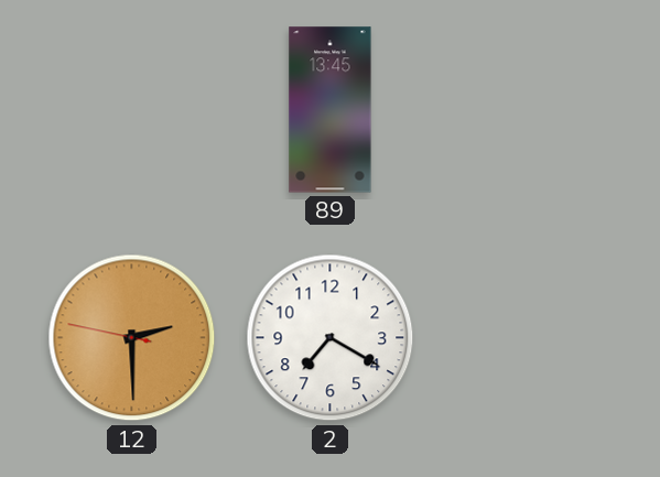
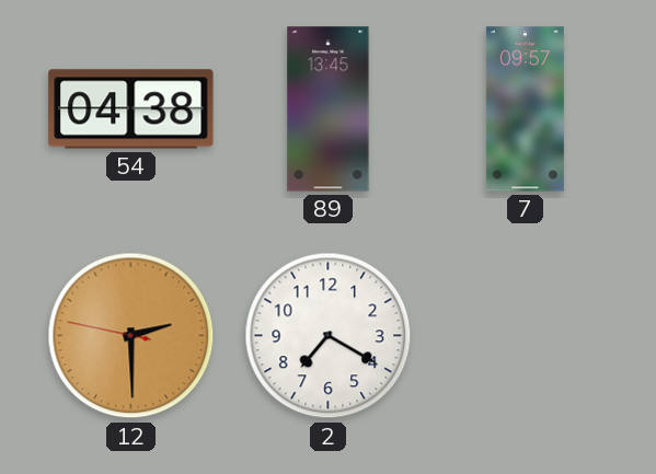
54: none -> 04:38
7: none -> 09:57
